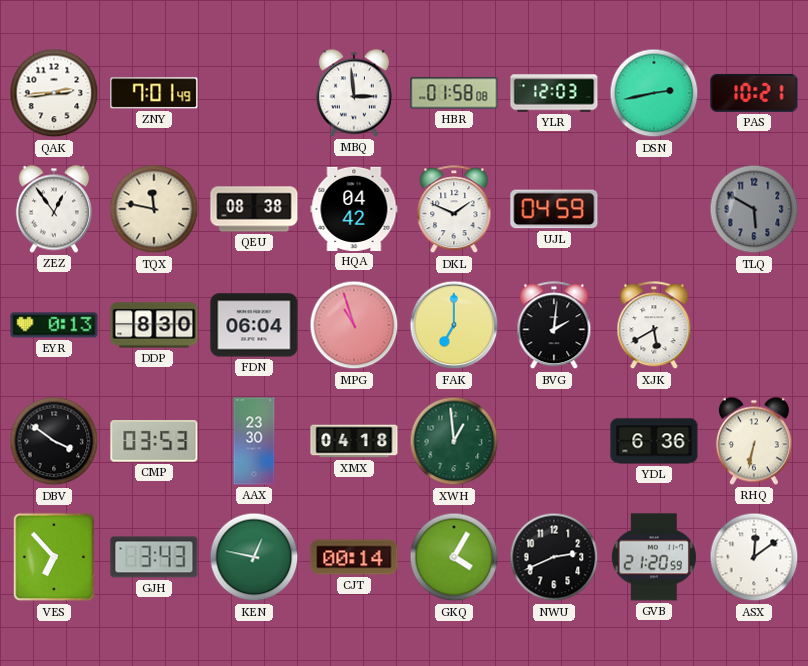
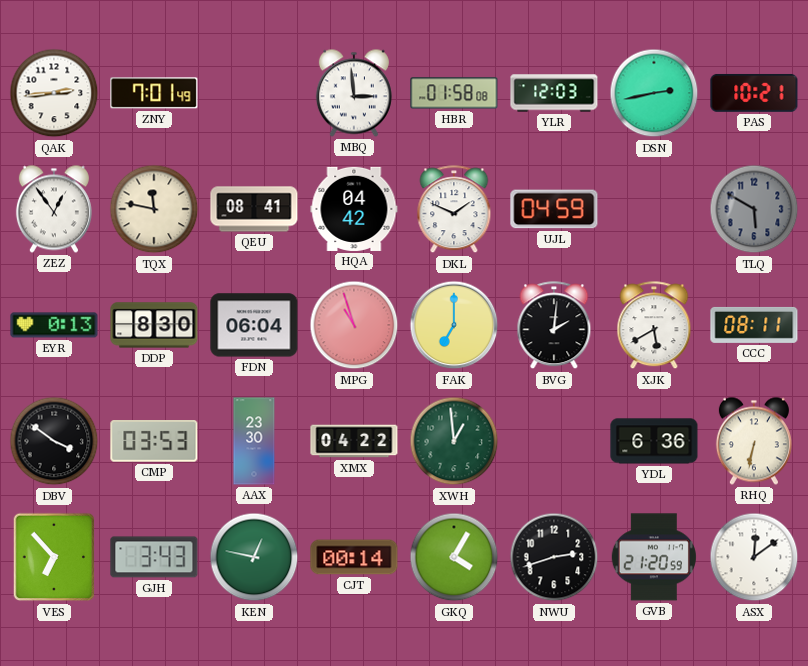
QEU: 08:38 -> 08:41
CCC: none -> 08:11
XMX: 04:18 -> 04:22
NWU: 2:41 -> 2:42
